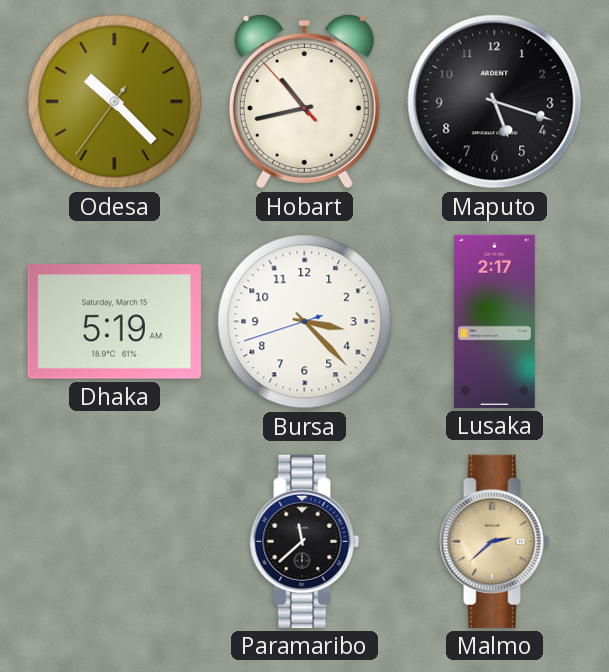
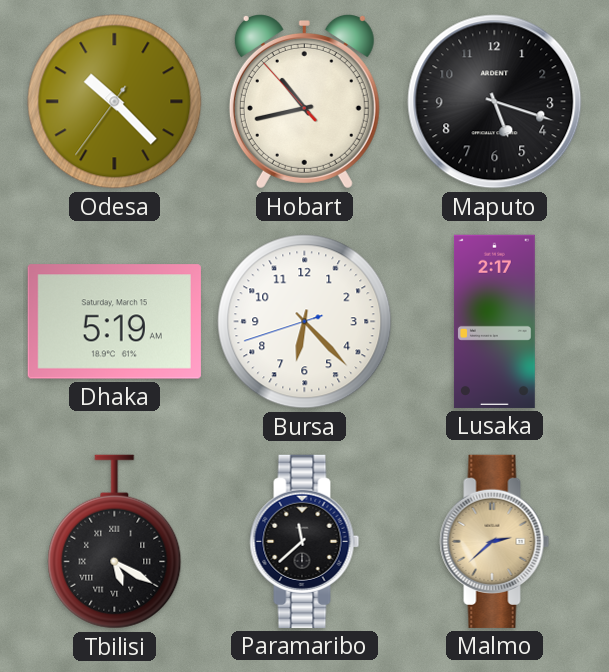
Bursa: 3:22 -> 6:22
Tbilisi: none -> 5:20
